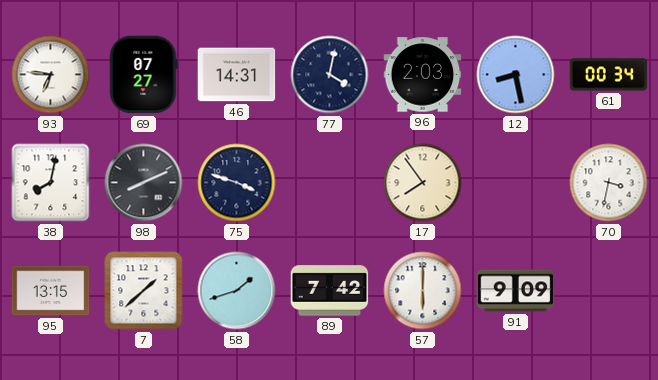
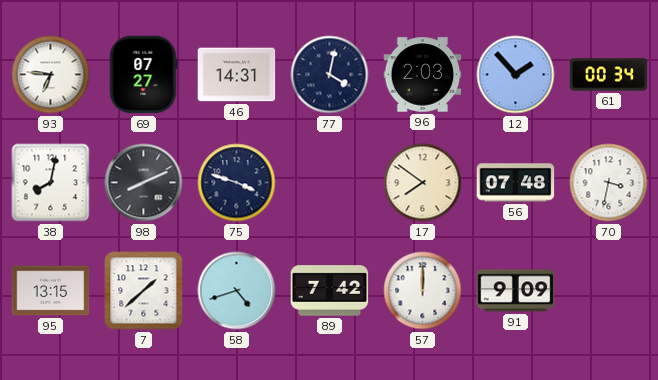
12: 8:28 -> 1:53
17: 7:54 -> 7:51
56: none -> 07:48
58: 1:42 -> 4:42
57: 6:00 -> 12:00
